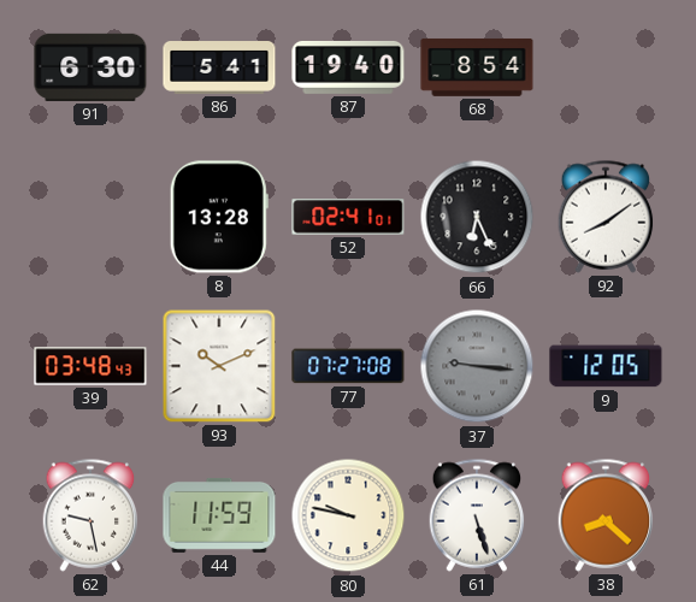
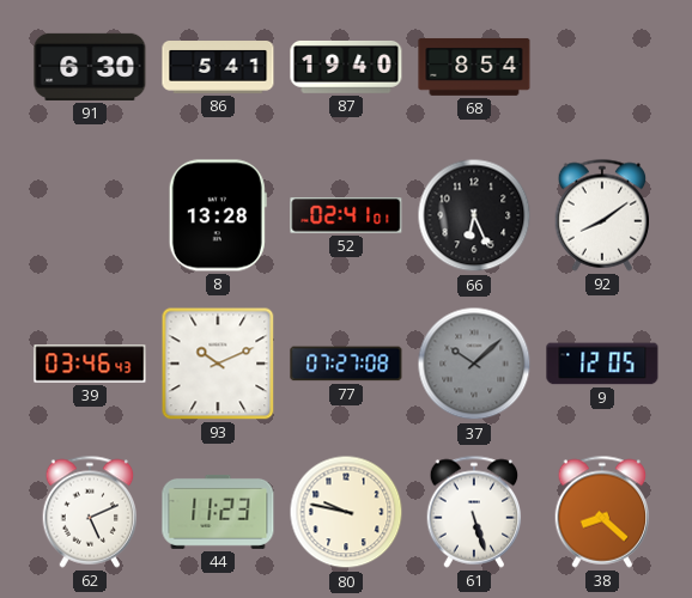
39: 03:48 -> 03:46
37: 9:16 -> 10:08
62: 9:28 -> 5:11
44: 11:59 -> 11:23
